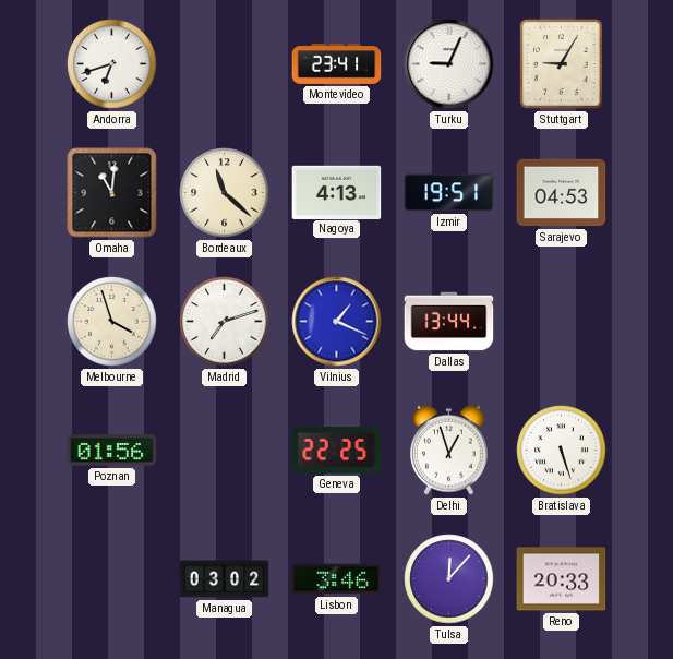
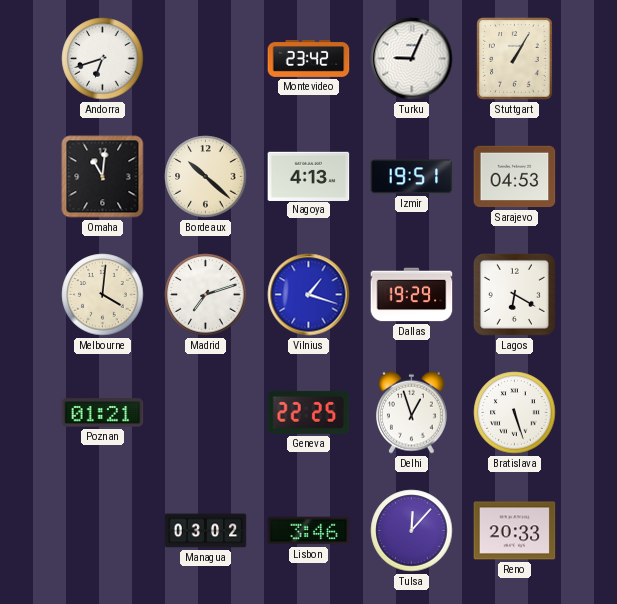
Montevideo: 23:41 -> 23:42
Stuttgart: 9:05 -> 1:05
Bordeaux: 11:22 -> 10:22
Melbourne: 3:57 -> 4:01
Vilnius: 1:19 -> 1:18
Dallas: 13:44 -> 19:29
Lagos: none -> 6:20
Poznan: 01:56 -> 01:21
